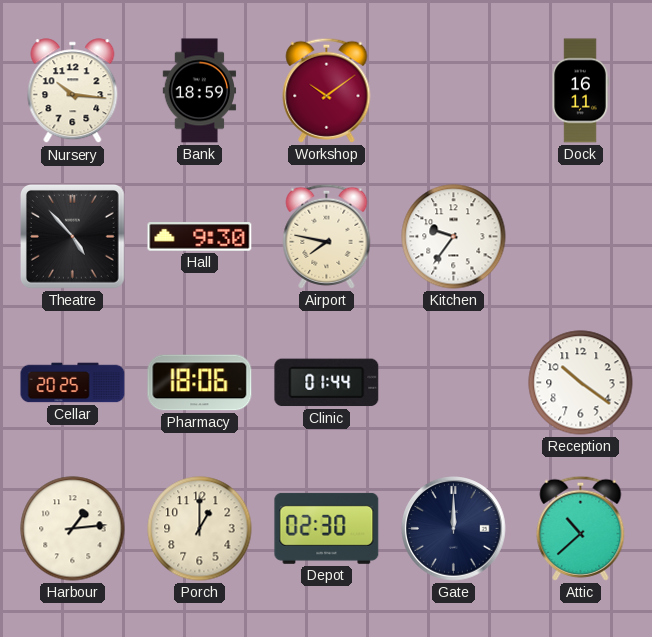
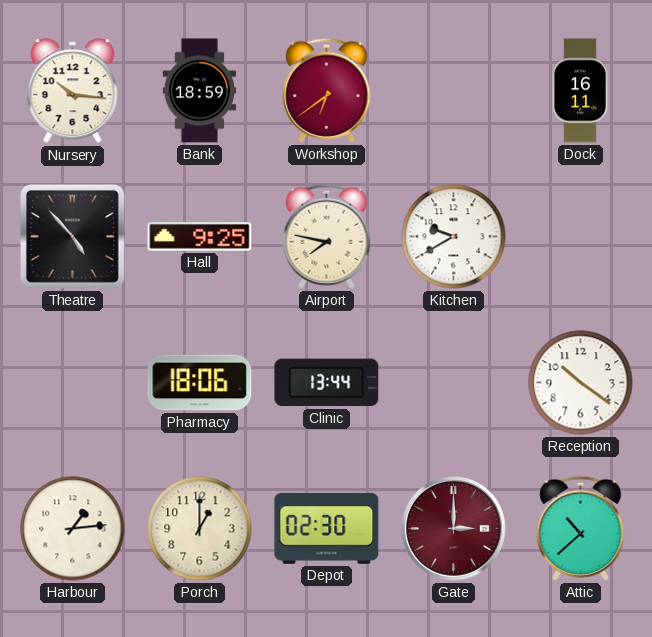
Workshop: 10:09 -> 6:39
Hall: 9:30 -> 9:25
Kitchen: 9:36 -> 9:40
Cellar: 20:25 -> none
Clinic: 01:44 -> 13:44
Gate: 12:00 -> 3:00
Gate dial: navy -> burgundy
